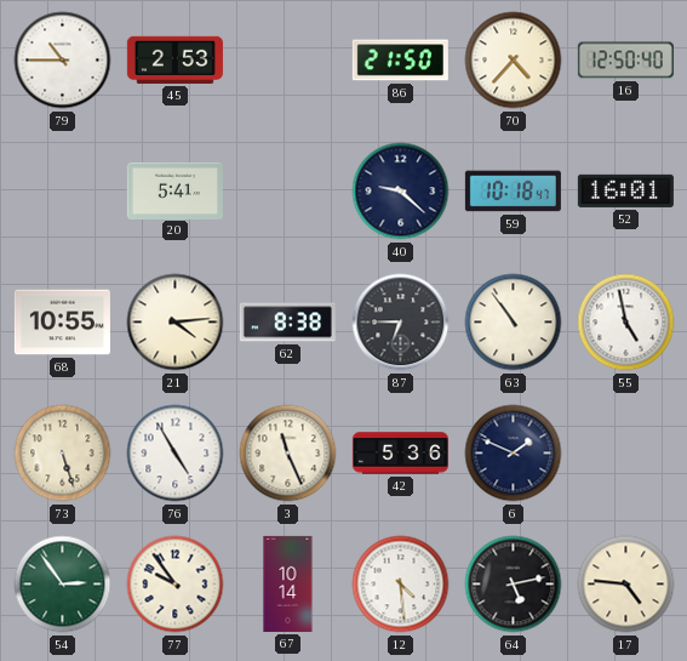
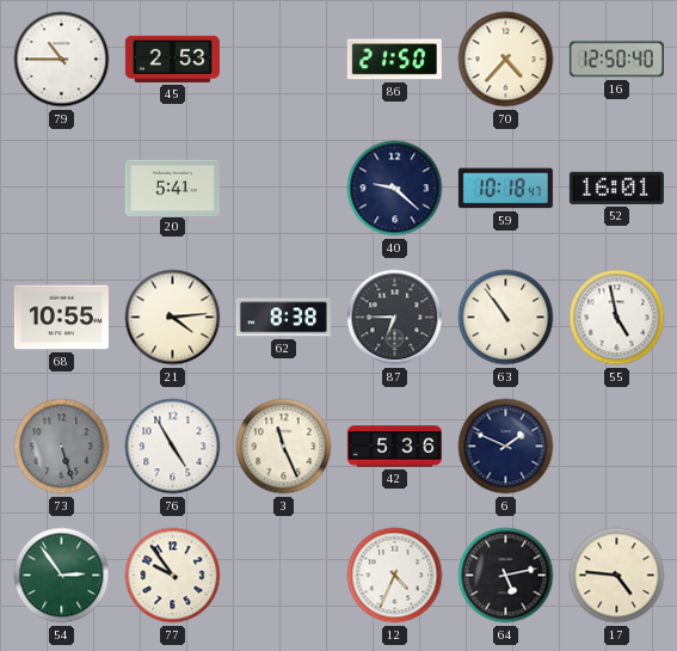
73 dial: cream -> grey
67: 10:14 -> none
12: 4:29 -> 4:34
